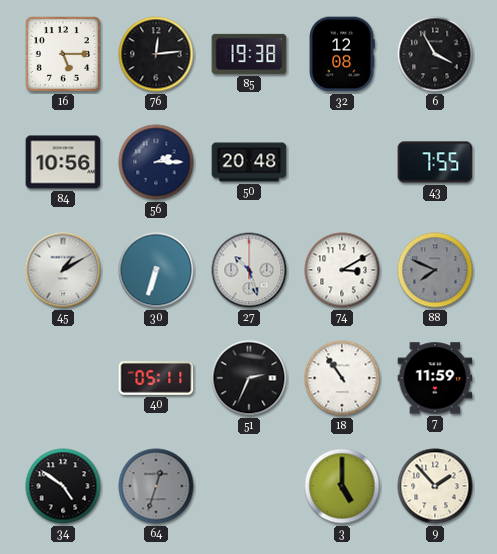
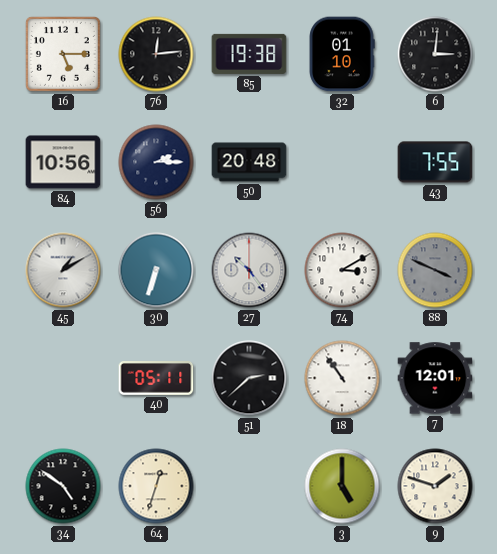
32: 12:08 -> 01:10
6: 3:55 -> 3:01
27: 10:27 -> 10:24
88: 7:49 -> 3:49
51: 2:34 -> 2:38
7: 11:59 -> 12:01
64 dial: grey -> cream
9: 1:53 -> 1:48
